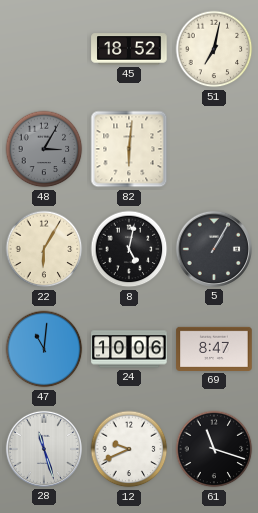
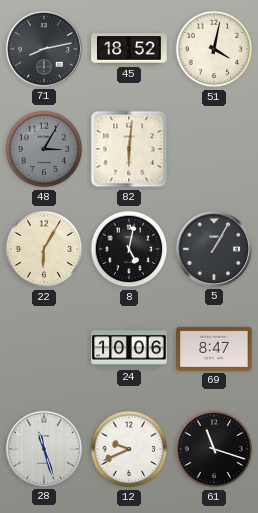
71: none -> 8:13
51: 7:02 -> 4:02
47: 11:01 -> none
